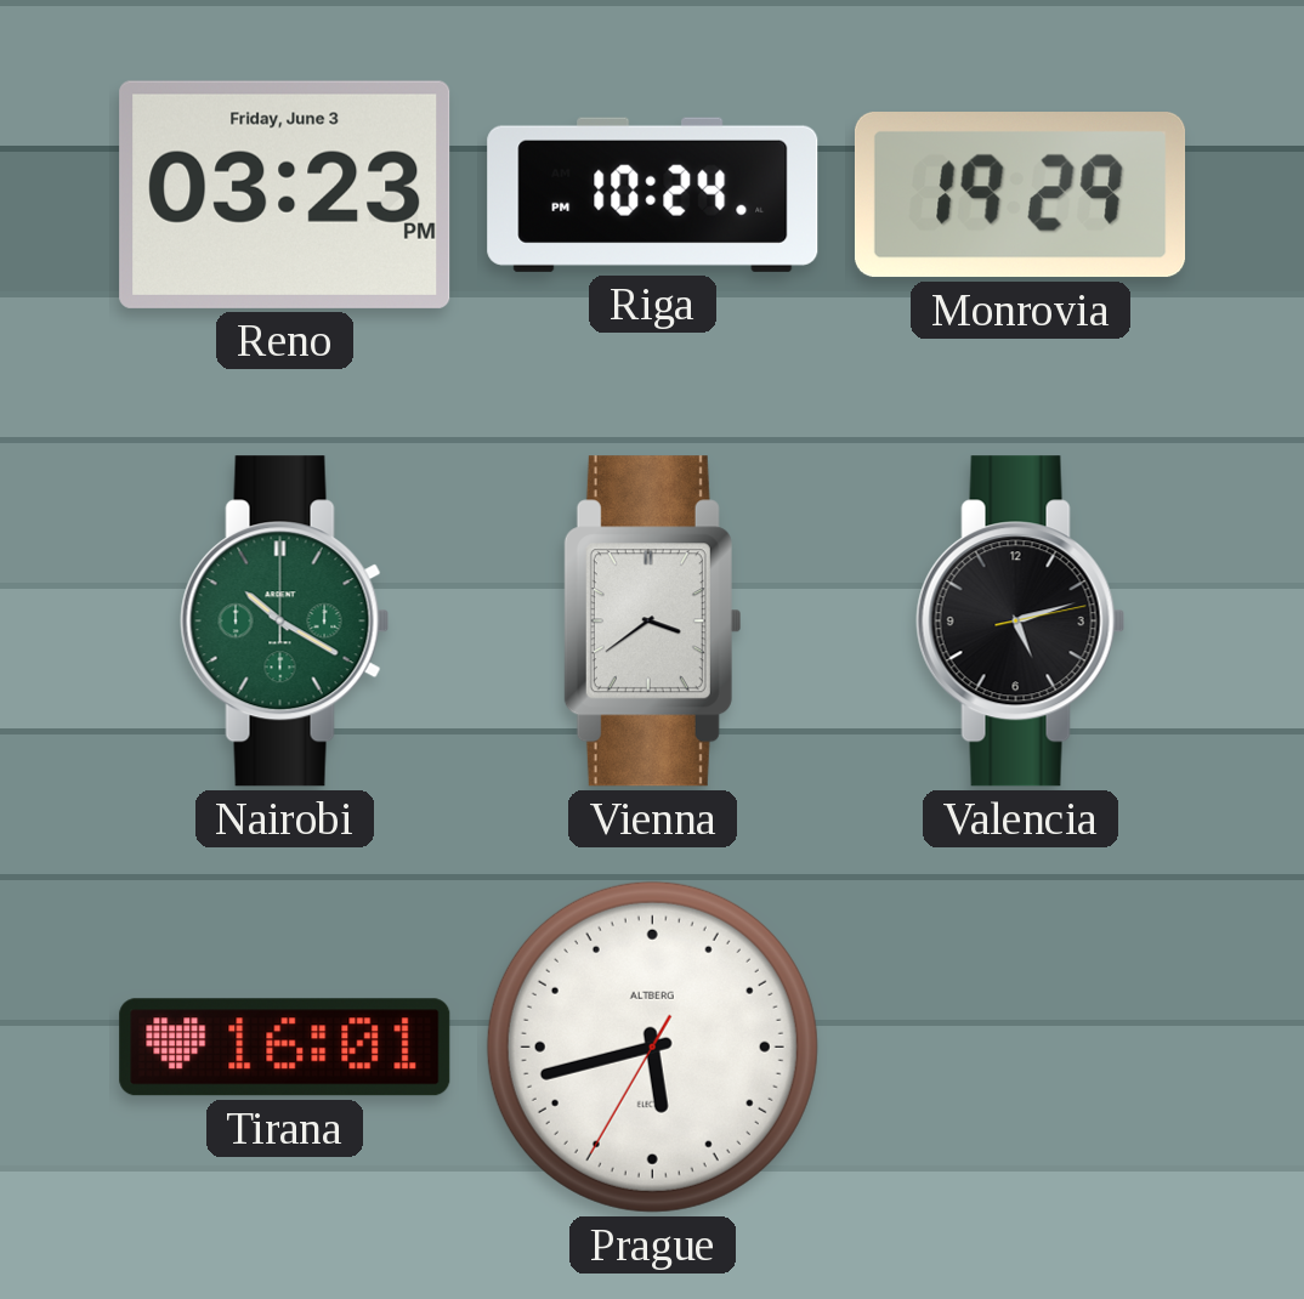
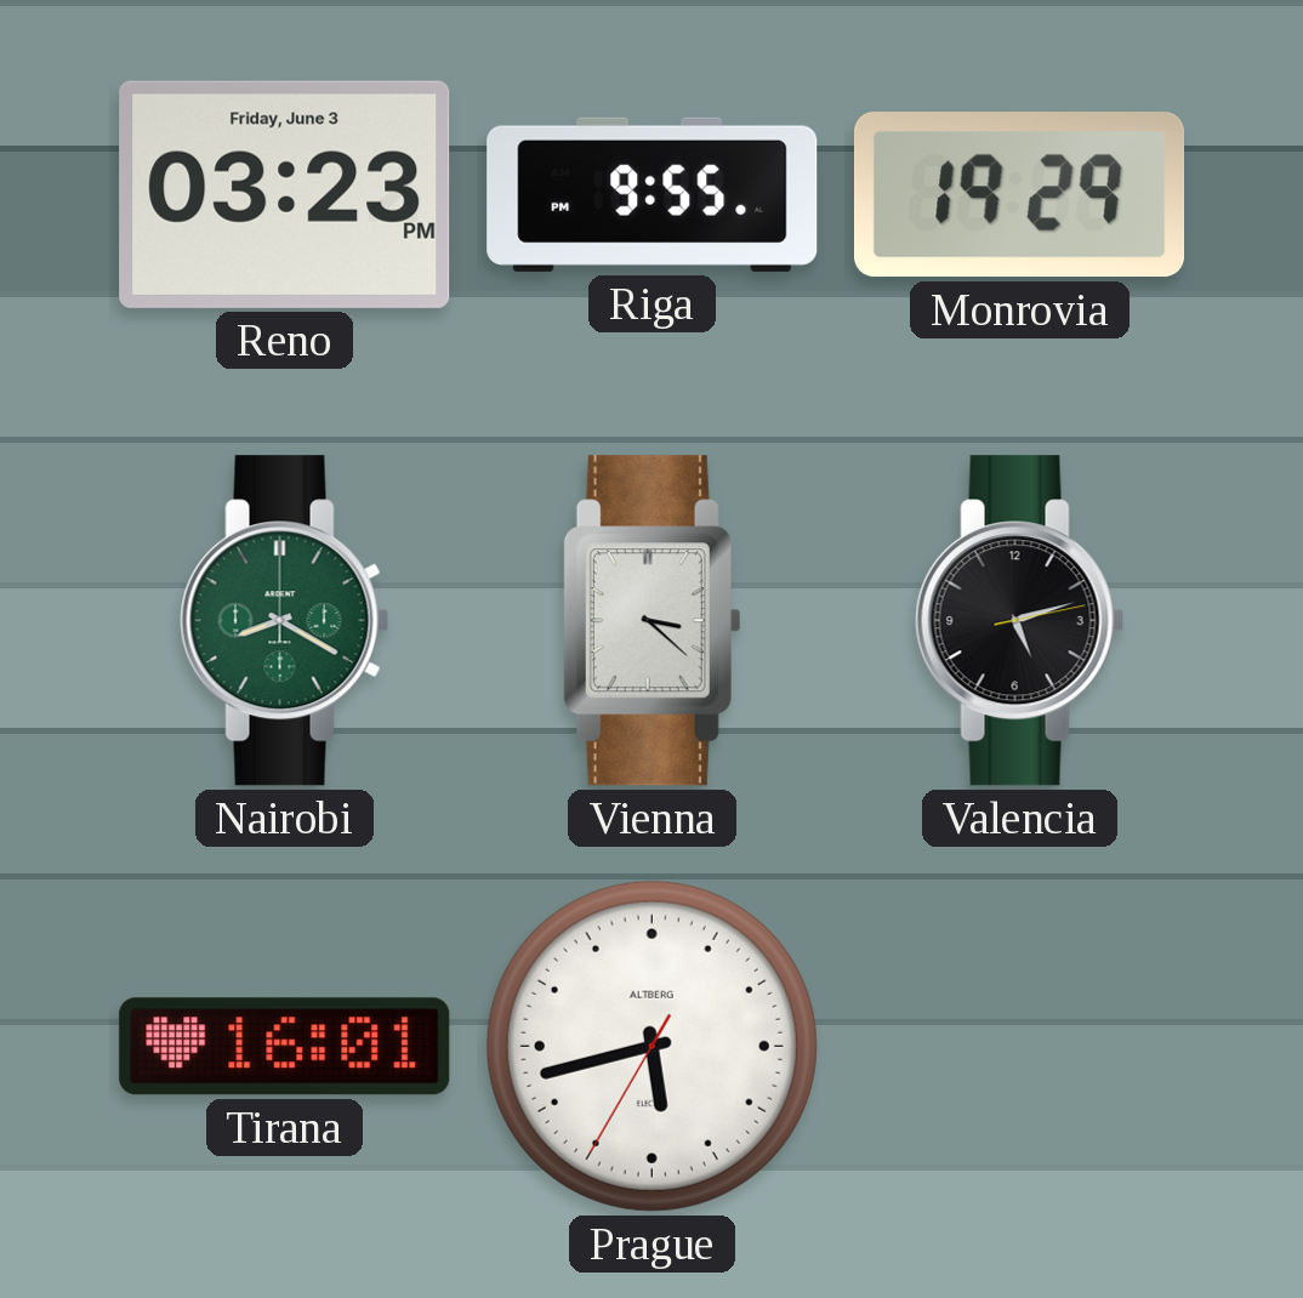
Riga: 10:24 -> 9:55
Nairobi: 10:20 -> 8:20
Vienna: 3:39 -> 3:22
